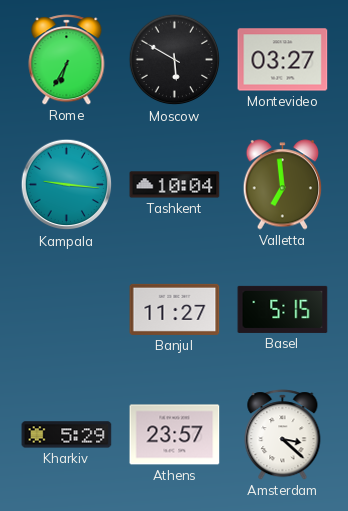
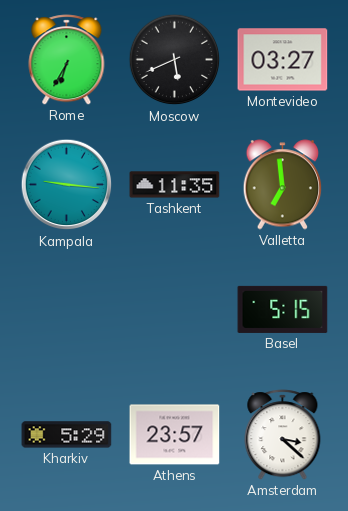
Moscow: 5:50 -> 5:41
Tashkent: 10:04 -> 11:35
Banjul: 11:27 -> none
